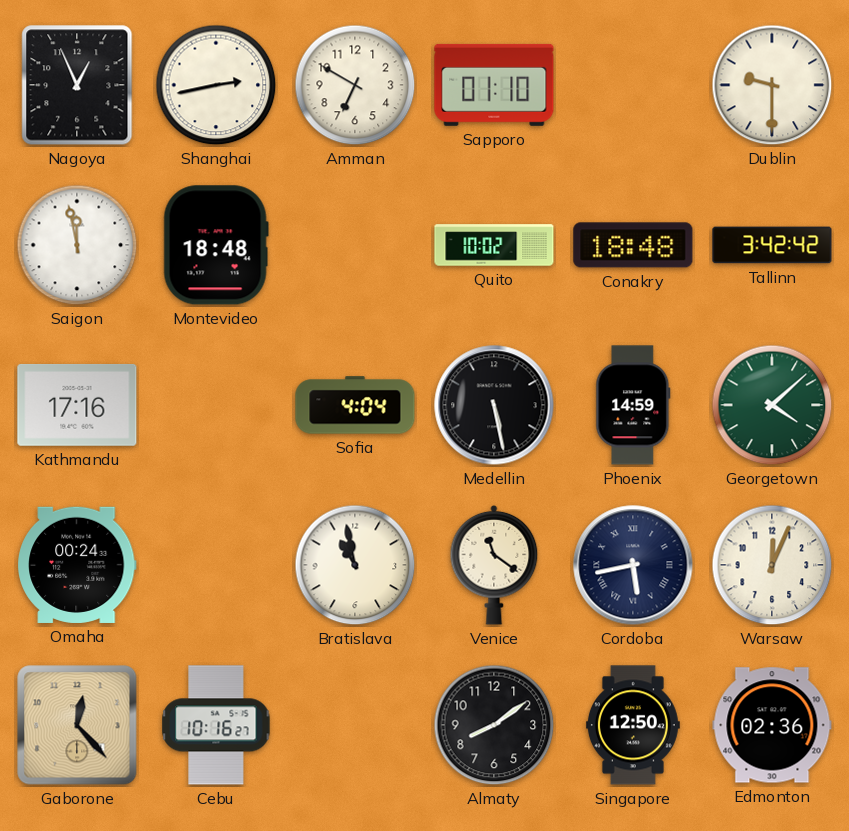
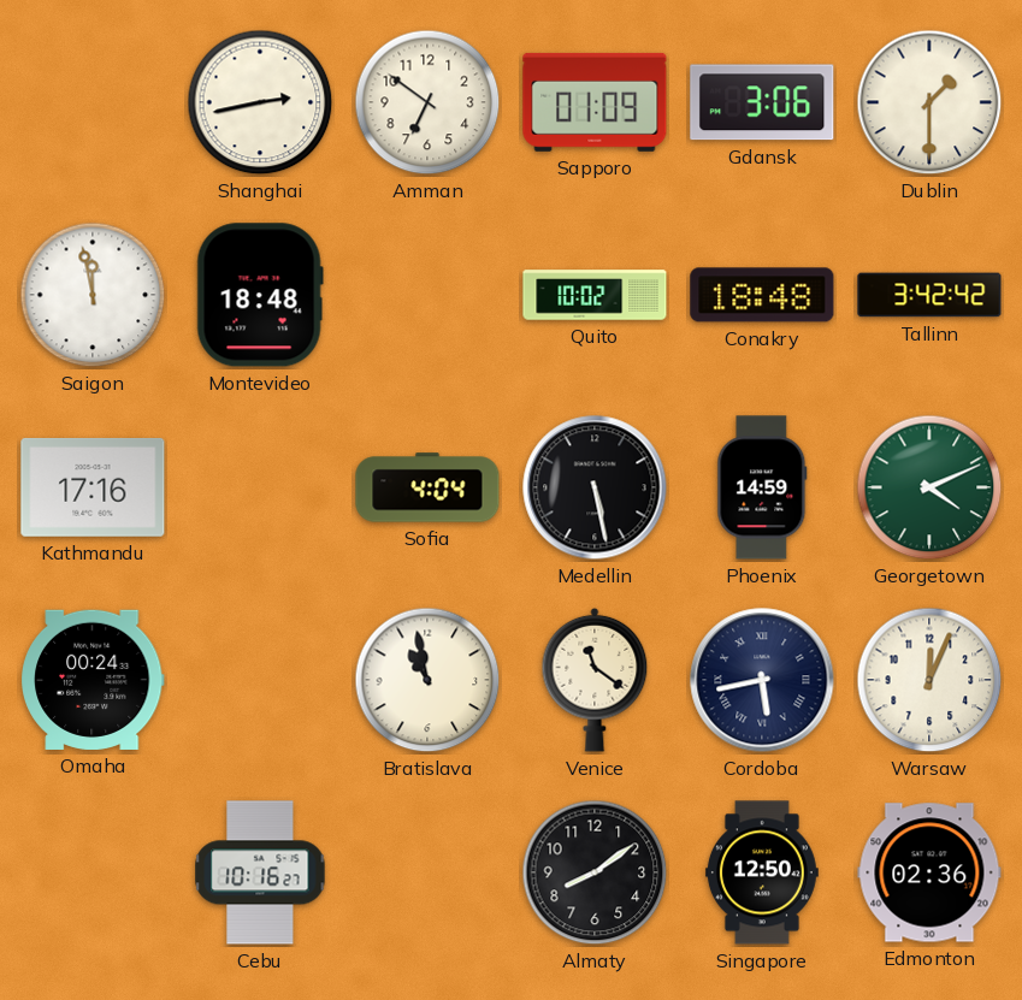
Nagoya: 12:56 -> none
Amman: 6:50 -> 6:51
Sapporo: 01:10 -> 01:09
Gdansk: none -> 3:06
Dublin: 9:30 -> 1:30
Georgetown: 4:08 -> 4:11
Gaborone: 12:23 -> none
